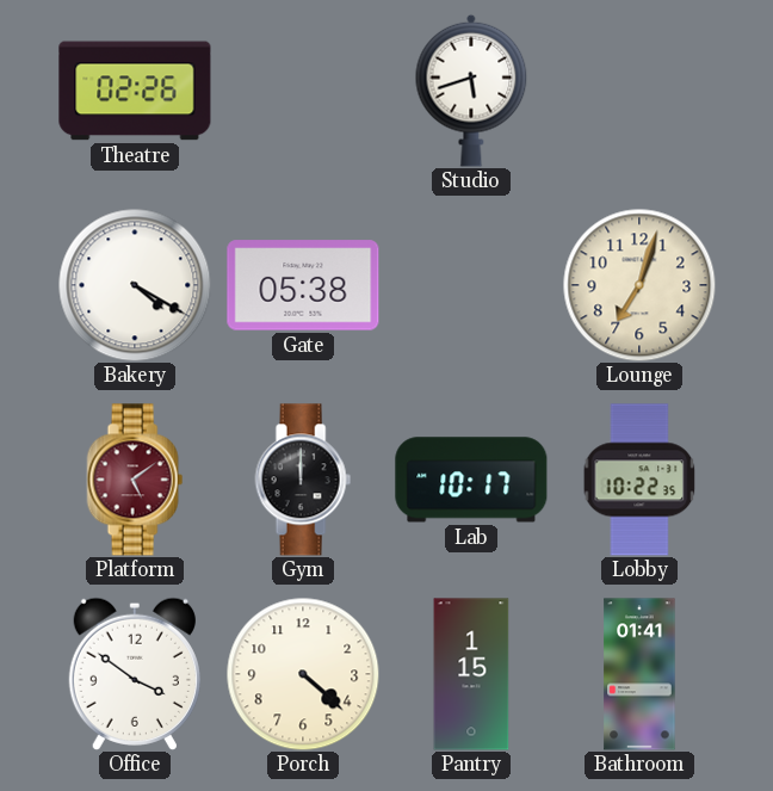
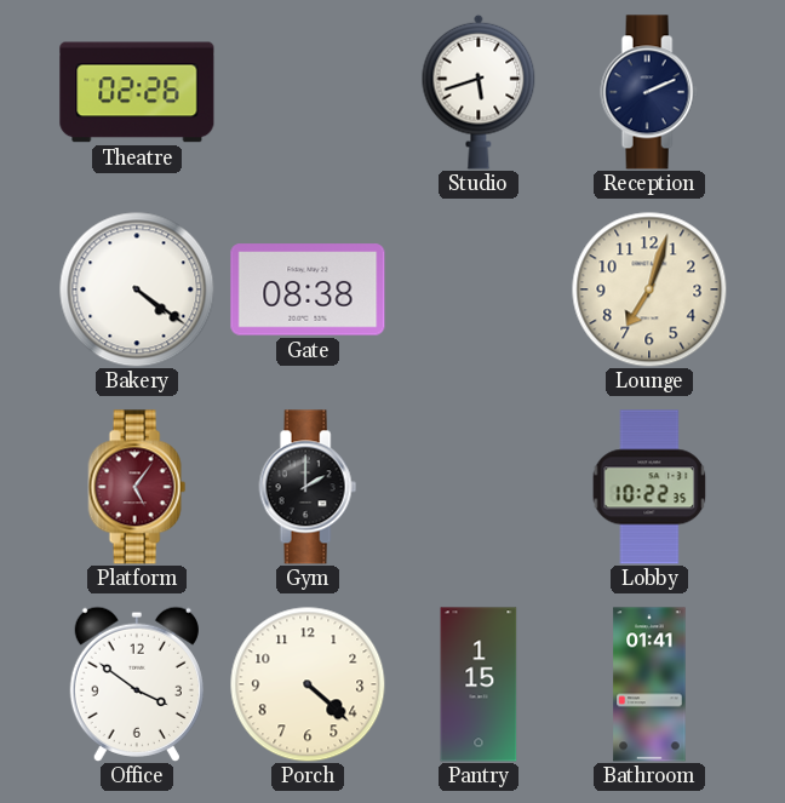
Reception: none -> 2:11
Bakery: 4:20 -> 4:21
Gate: 05:38 -> 08:38
Platform: 5:09 -> 5:06
Gym: 12:00 -> 2:00
Lab: 10:17 -> none
